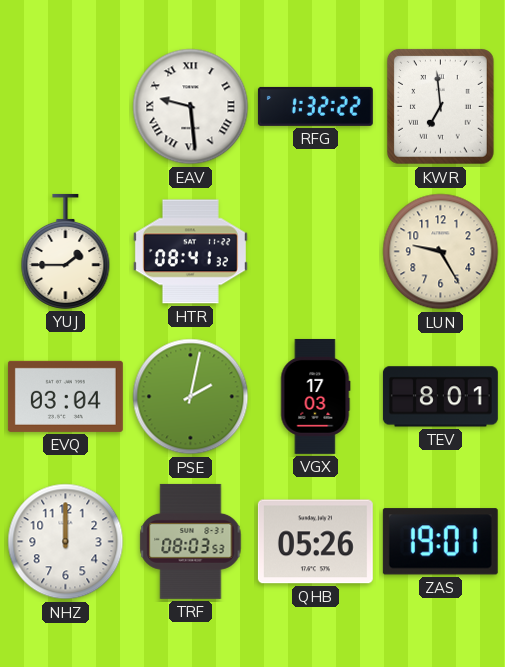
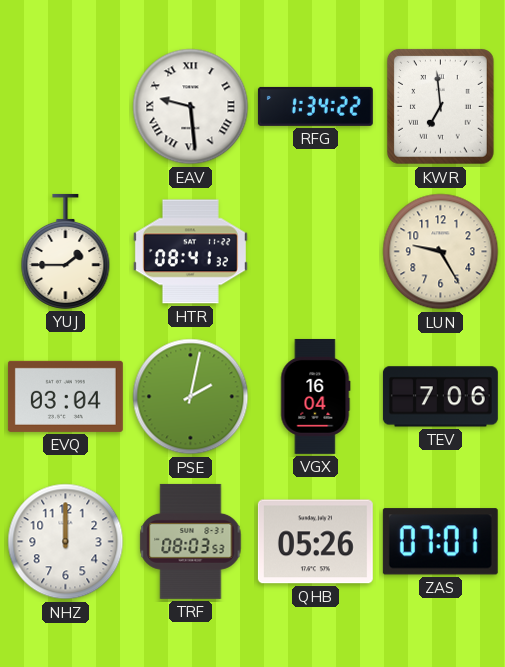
RFG: 1:32 -> 1:34
VGX: 17:03 -> 16:04
TEV: 8:01 -> 7:06
ZAS: 19:01 -> 07:01
